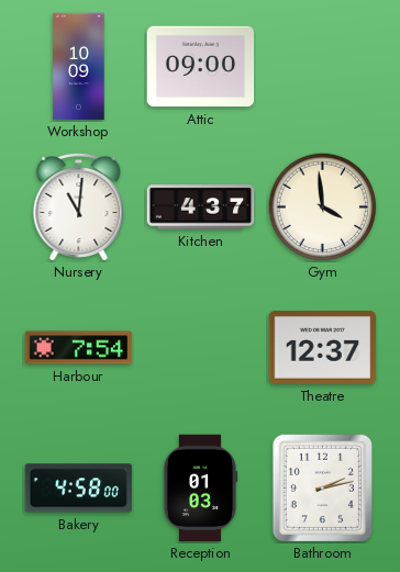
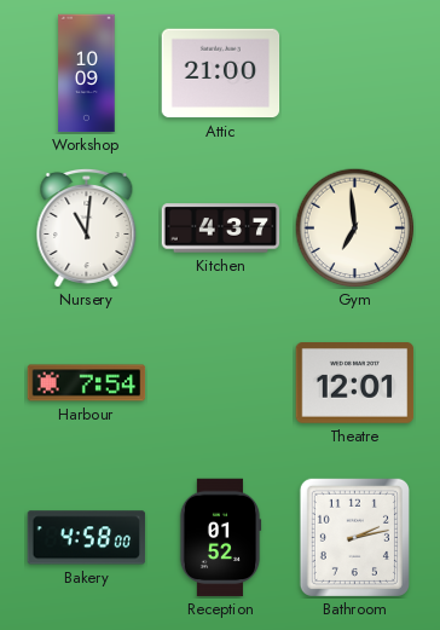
Attic: 09:00 -> 21:00
Gym: 3:59 -> 6:59
Theatre: 12:37 -> 12:01
Reception: 01:03 -> 01:52
